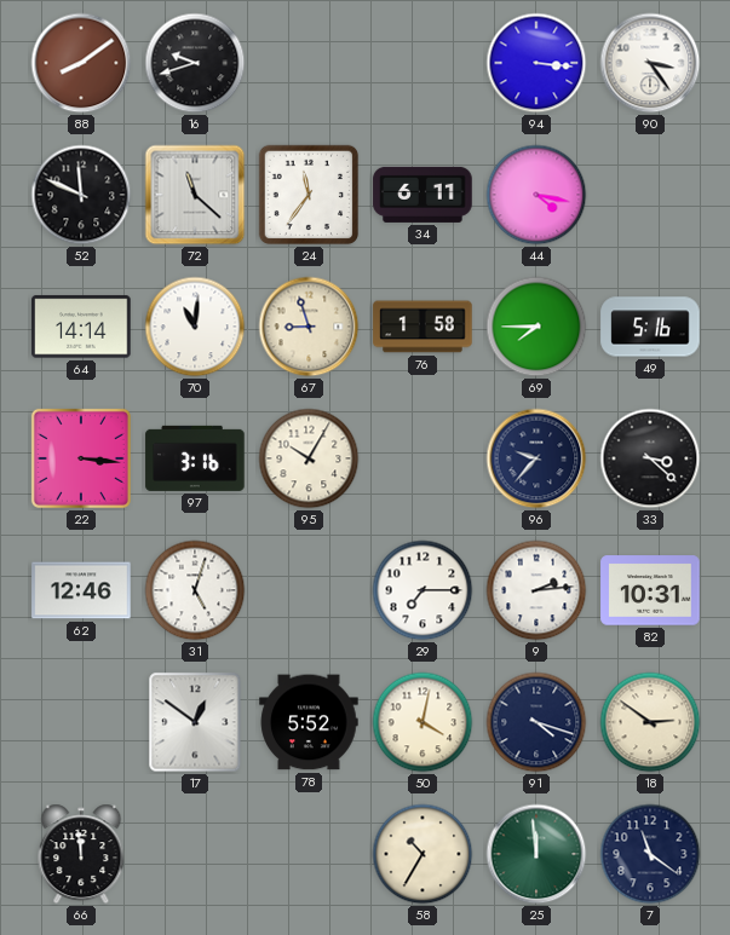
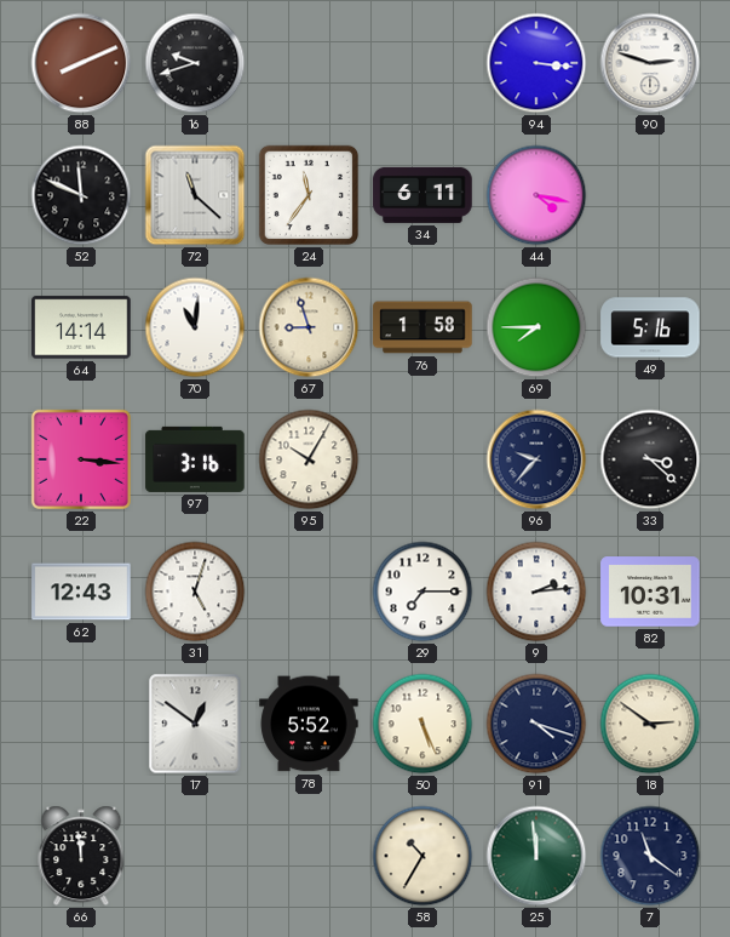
88: 8:09 -> 8:11
90: 3:24 -> 2:48
62: 12:46 -> 12:43
50: 4:02 -> 5:26
